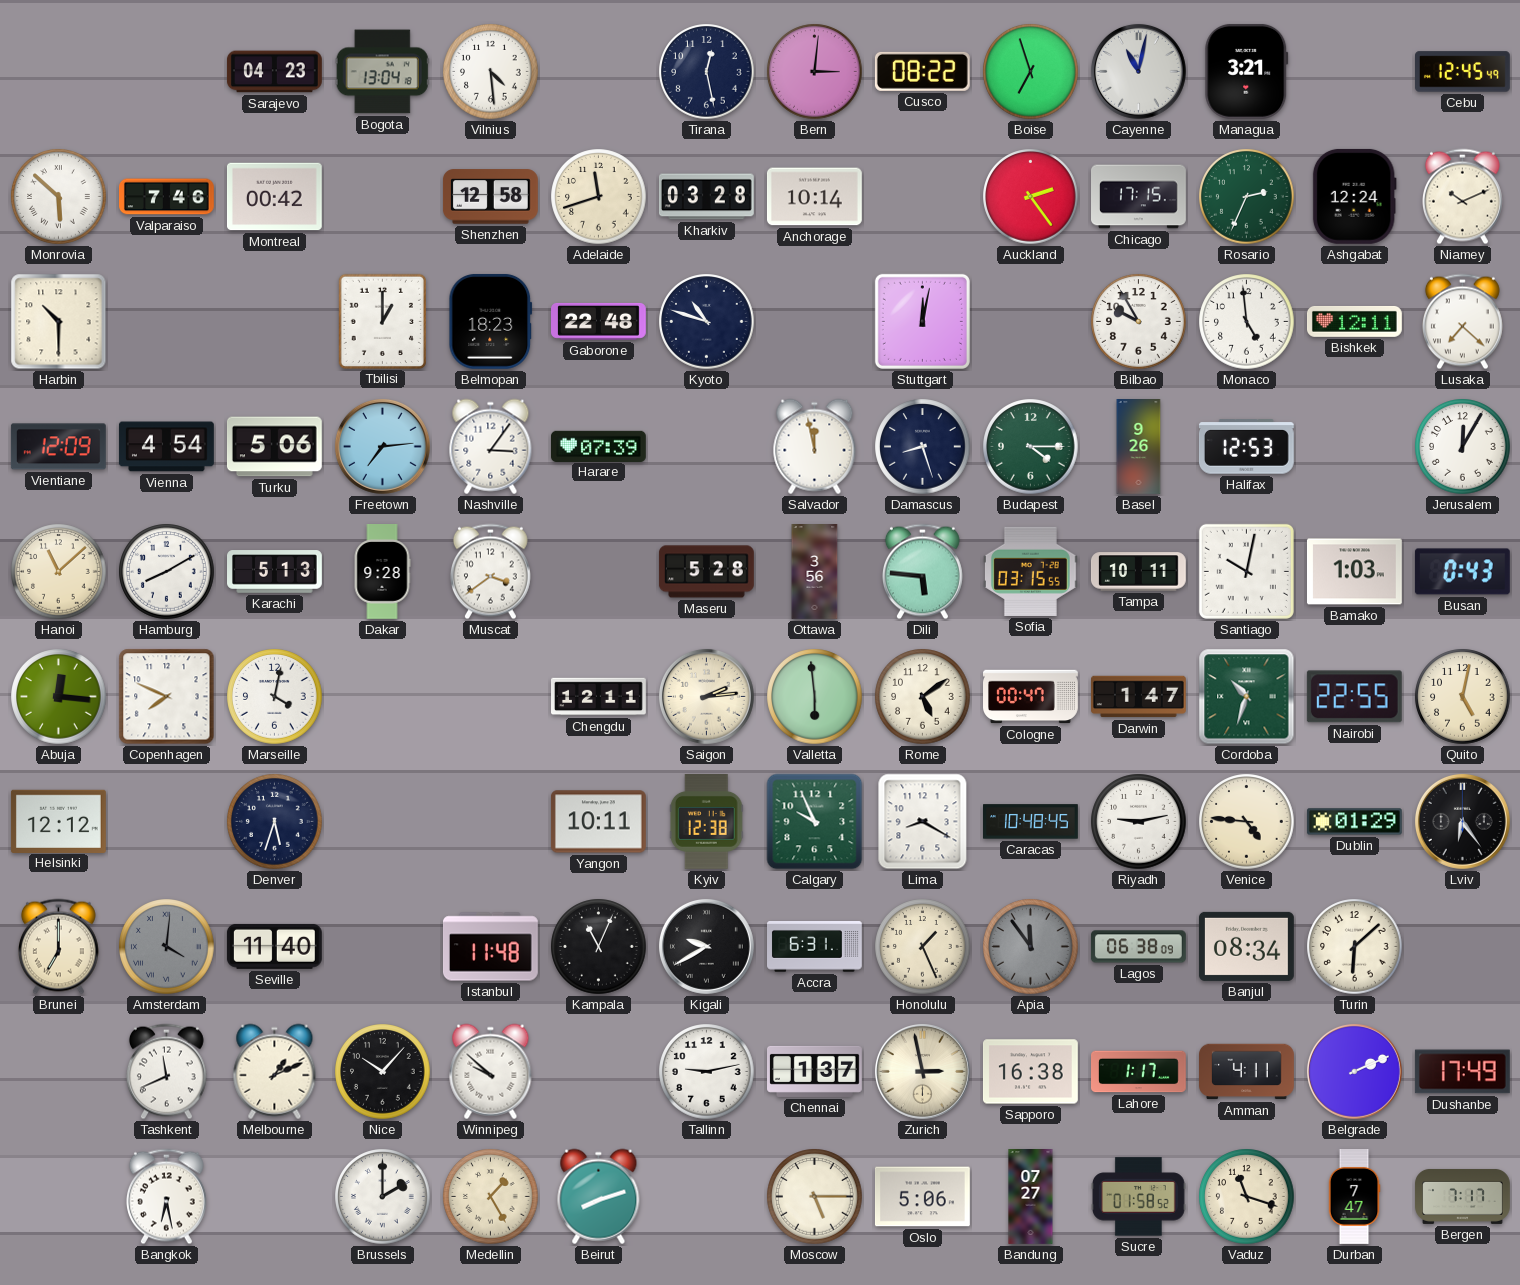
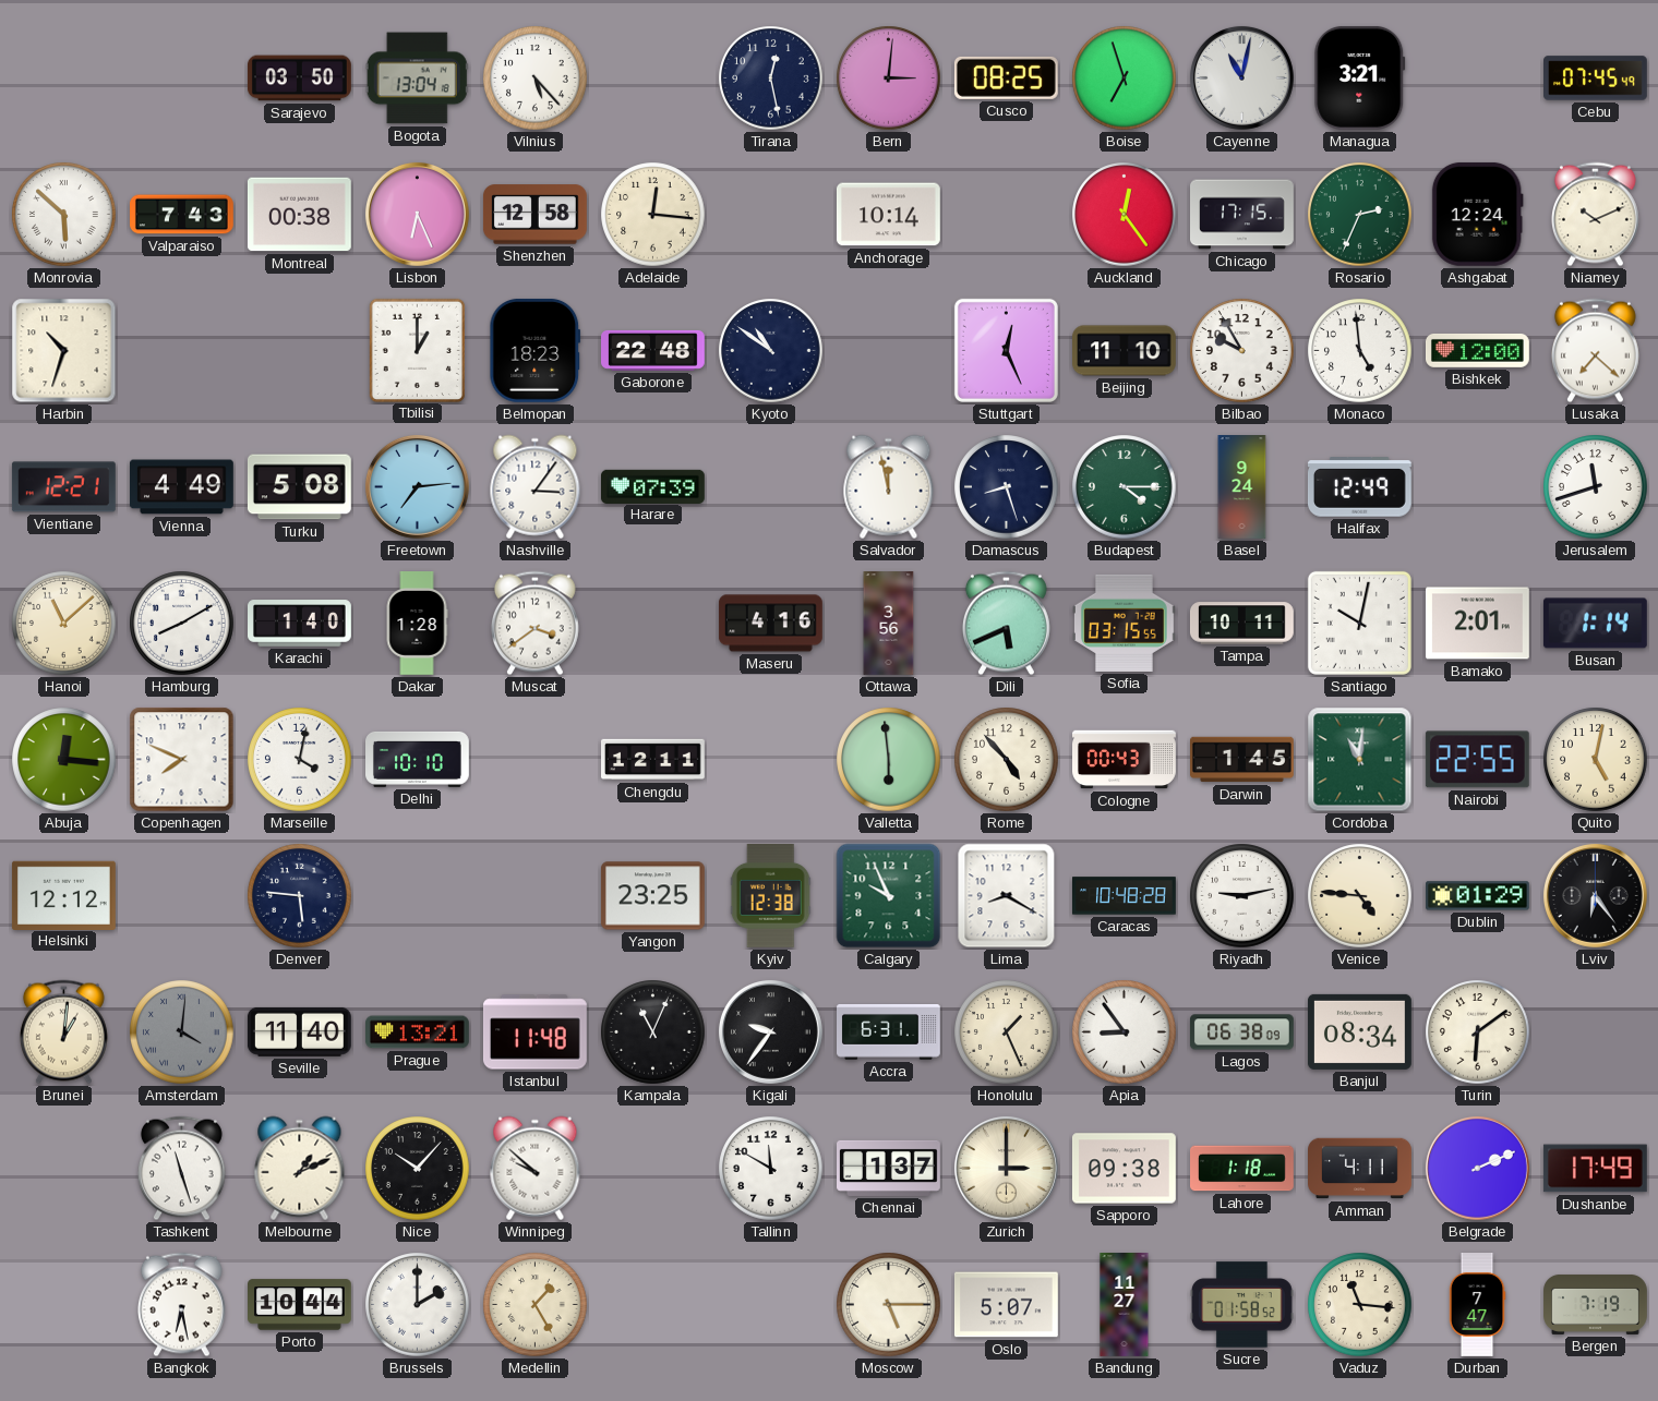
Sarajevo: 04:23 -> 03:50
Vilnius: 4:29 -> 5:23
Cusco: 08:22 -> 08:25
Cebu: 12:45 -> 07:45
Valparaiso: 7:46 -> 7:43
Montreal: 00:42 -> 00:38
Lisbon: none -> 6:26
Adelaide: 11:42 -> 12:16
Kharkiv: 03:28 -> none
Auckland: 2:24 -> 12:24
Harbin: 10:30 -> 10:33
Kyoto: 10:48 -> 10:51
Stuttgart: 12:02 -> 12:26
Beijing: none -> 11:10
Bishkek: 12:11 -> 12:00
Vientiane: 12:09 -> 12:21
Vienna: 4:54 -> 4:49
Turku: 5:06 -> 5:08
Basel: 9:26 -> 9:24
Halifax: 12:53 -> 12:49
Jerusalem: 12:05 -> 11:42
Karachi: 5:13 -> 1:40
Dakar: 9:28 -> 1:28
Maseru: 5:28 -> 4:16
Dili: 5:46 -> 5:41
Bamako: 1:03 -> 2:01
Busan: 0:43 -> 1:14
Delhi: none -> 10:10
Saigon: 2:14 -> none
Rome: 5:09 -> 4:53
Cologne: 00:47 -> 00:43
Darwin: 1:47 -> 1:45
Cordoba: 10:33 -> 11:01
Denver: 5:33 -> 5:46
Yangon: 10:11 -> 23:25
Caracas: 10:48:45 -> 10:48:28
Brunei: 7:00 -> 1:01
Prague: none -> 13:21
Kigali: 9:40 -> 9:36
Apia: 11:54 -> 8:54
Apia dial: grey -> white
Turin: 6:08 -> 6:09
Tashkent: 11:41 -> 11:27
Tallinn: 9:13 -> 11:50
Zurich: 2:58 -> 3:00
Sapporo: 16:38 -> 09:38
Lahore: 1:17 -> 1:18
Porto: none -> 10:44
Beirut: 8:12 -> none
Oslo: 5:06 -> 5:07
Bandung: 07:27 -> 11:27
Vaduz: 11:18 -> 11:16
Bergen: 7:17 -> 7:19
